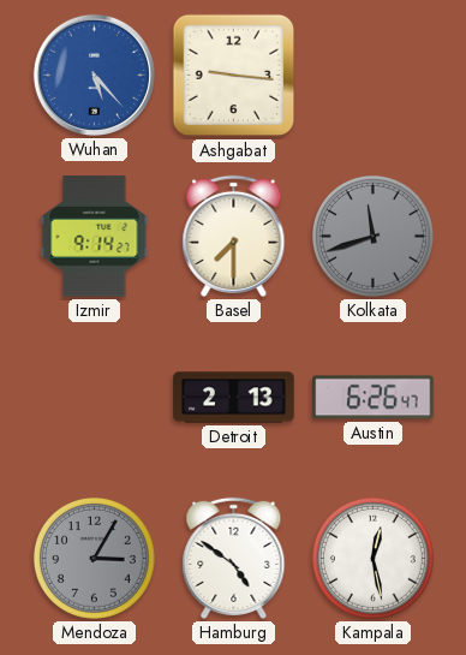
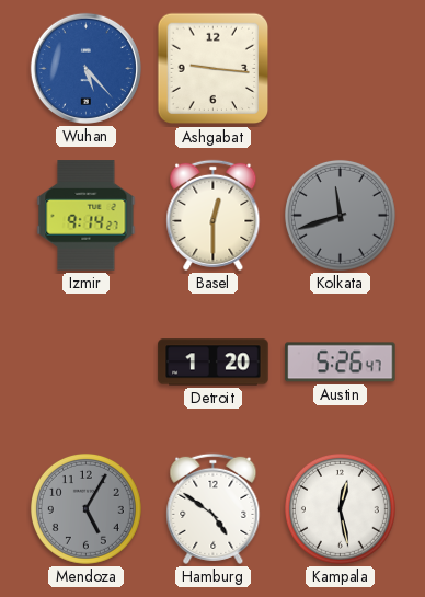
Basel: 7:30 -> 12:30
Detroit: 2:13 -> 1:20
Austin: 6:26 -> 5:26
Mendoza: 3:05 -> 5:05
